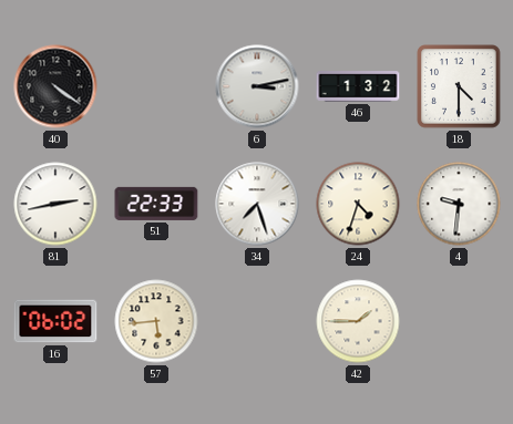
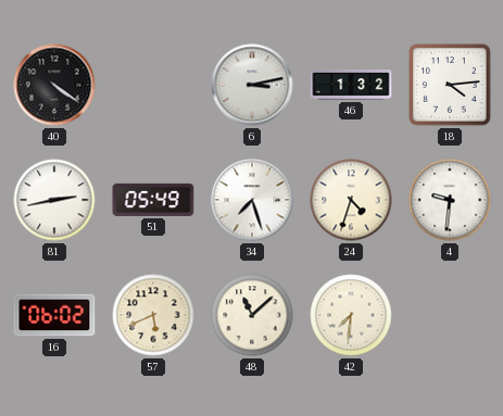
18: 4:30 -> 4:14
51: 22:33 -> 05:49
57: 5:44 -> 5:41
48: none -> 11:08
42: 1:45 -> 7:31
